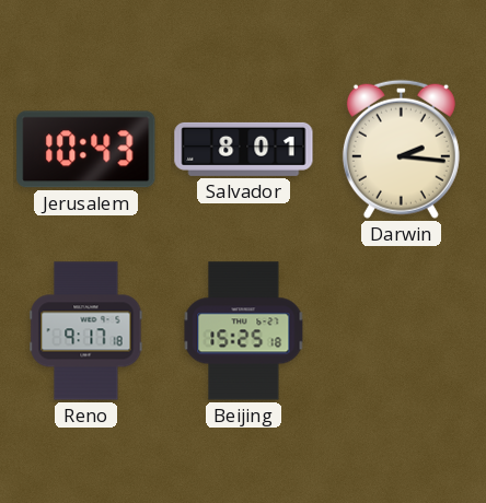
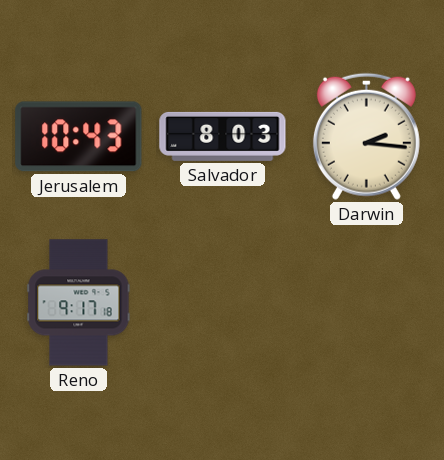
Salvador: 8:01 -> 8:03
Beijing: 15:25 -> none
